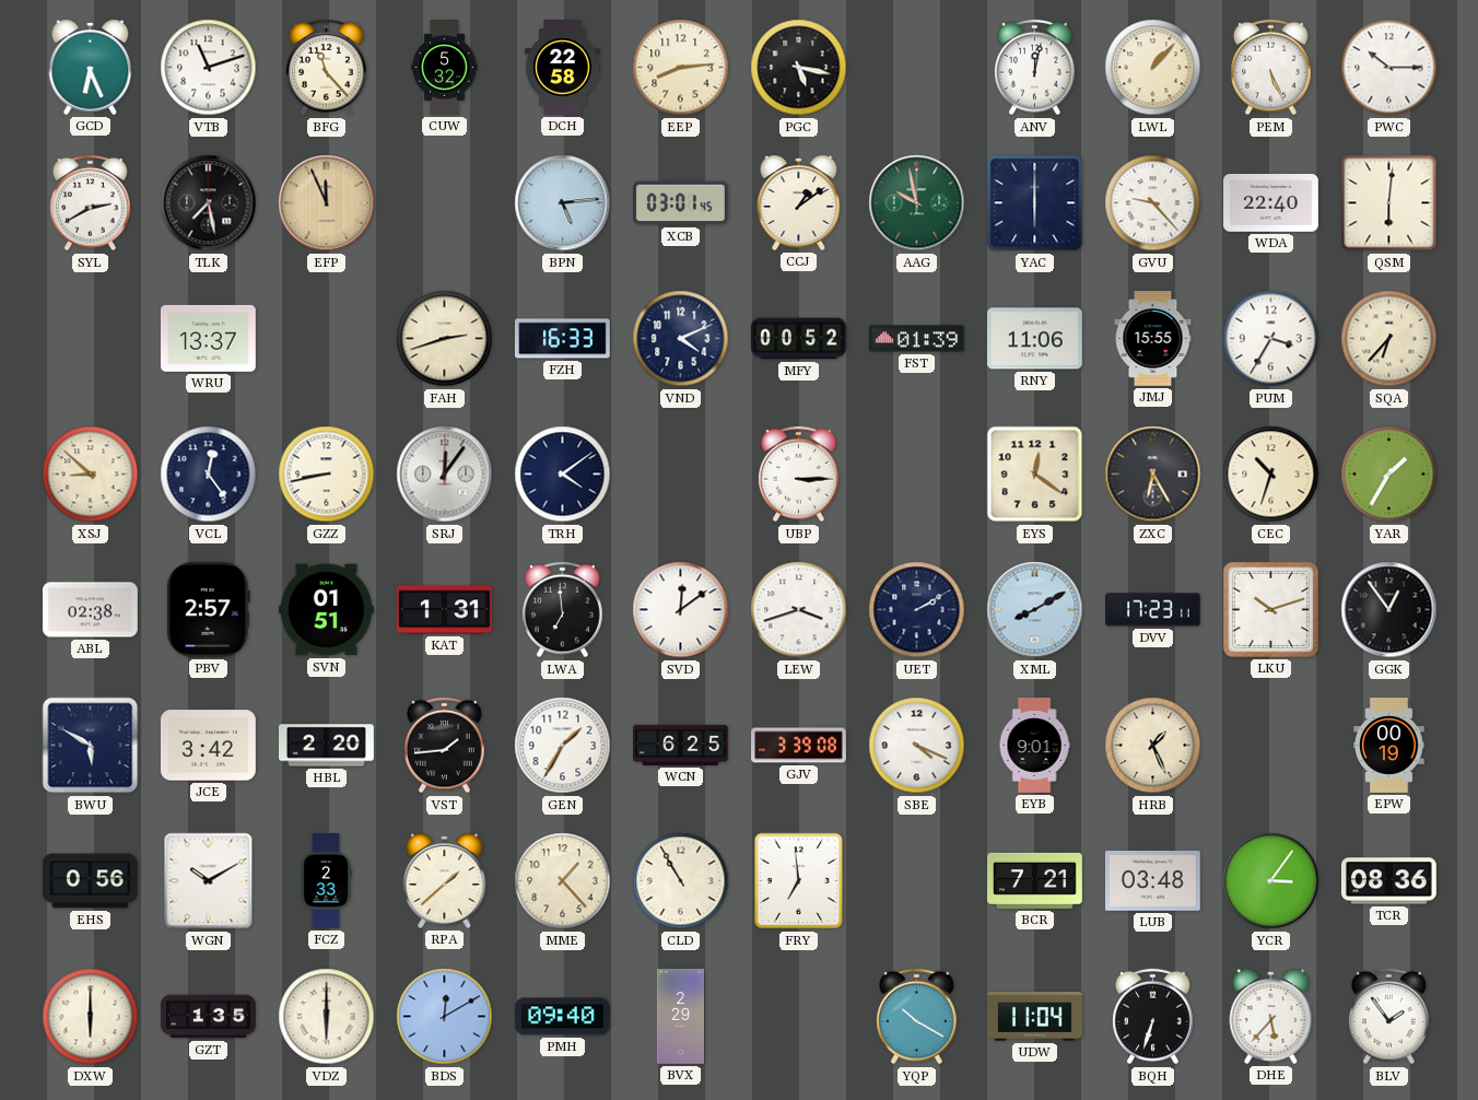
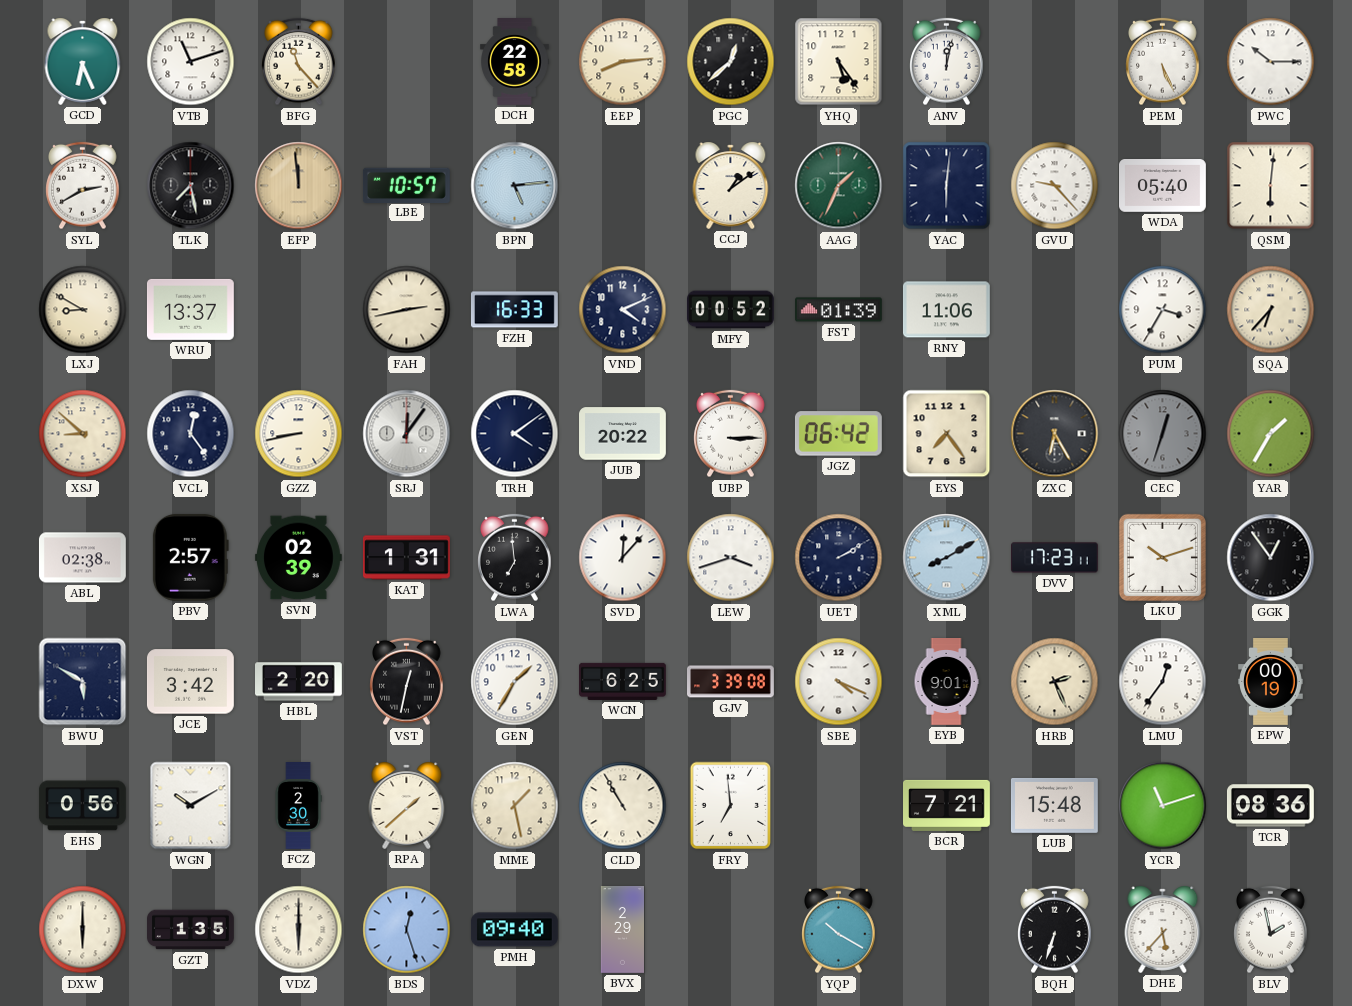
CUW: 5:32 -> none
PGC: 5:17 -> 12:38
YHQ: none -> 5:24
LWL: 1:07 -> none
EFP: 11:56 -> 11:59
LBE: none -> 10:57
XCB: 03:01 -> none
AAG: 9:58 -> 1:34
YAC: 6:00 -> 6:01
WDA: 22:40 -> 05:40
LXJ: none -> 8:50
FAH: 2:42 -> 2:43
JMJ: 15:55 -> none
JUB: none -> 20:22
JGZ: none -> 06:42
EYS: 12:21 -> 7:24
CEC: 10:33 -> 12:33
CEC dial: cream -> grey
SVN: 01:51 -> 02:39
SVD: 12:09 -> 12:07
VST: 1:44 -> 12:32
HRB: 1:26 -> 2:26
LMU: none -> 12:36
FCZ: 2:33 -> 2:30
MME: 1:23 -> 1:28
LUB: 03:48 -> 15:48
YCR: 3:06 -> 11:12
BDS: 12:10 -> 12:27
UDW: 11:04 -> none
BLV: 1:54 -> 1:58
